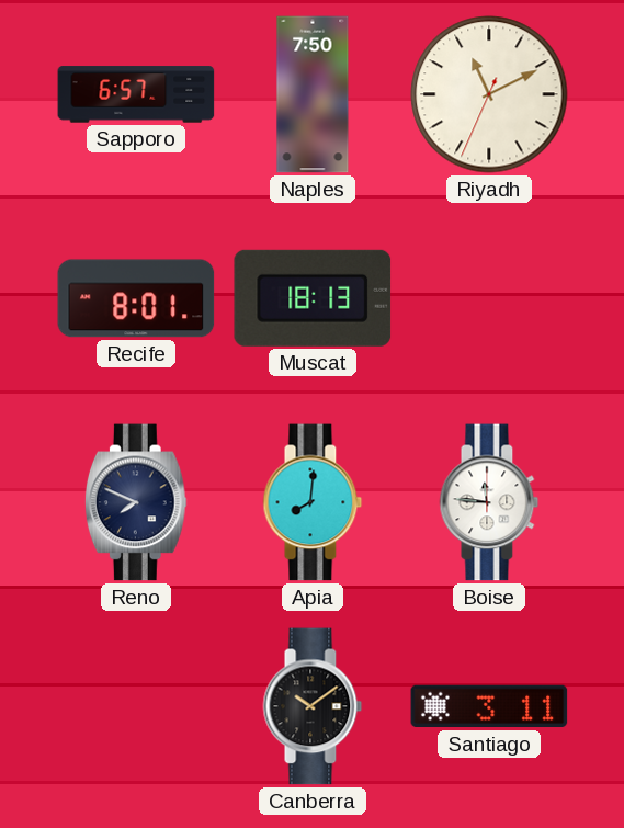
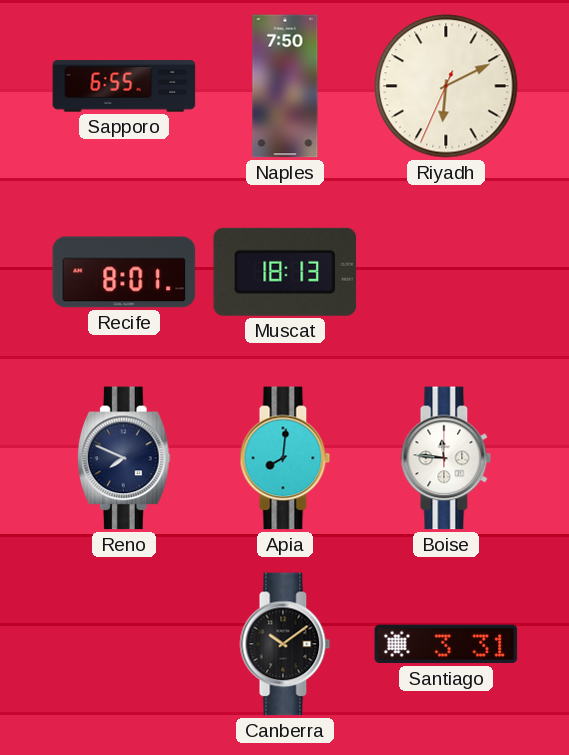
Sapporo: 6:57 -> 6:55
Riyadh: 11:10 -> 6:10
Santiago: 3:11 -> 3:31
